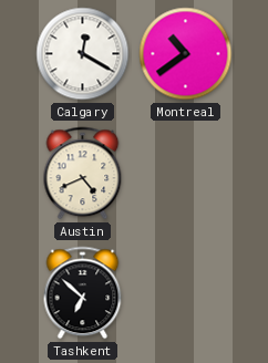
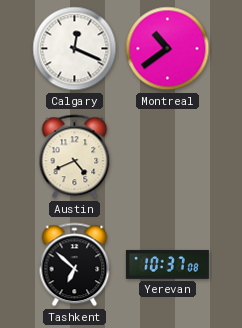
Calgary: 12:20 -> 12:19
Yerevan: none -> 10:37
